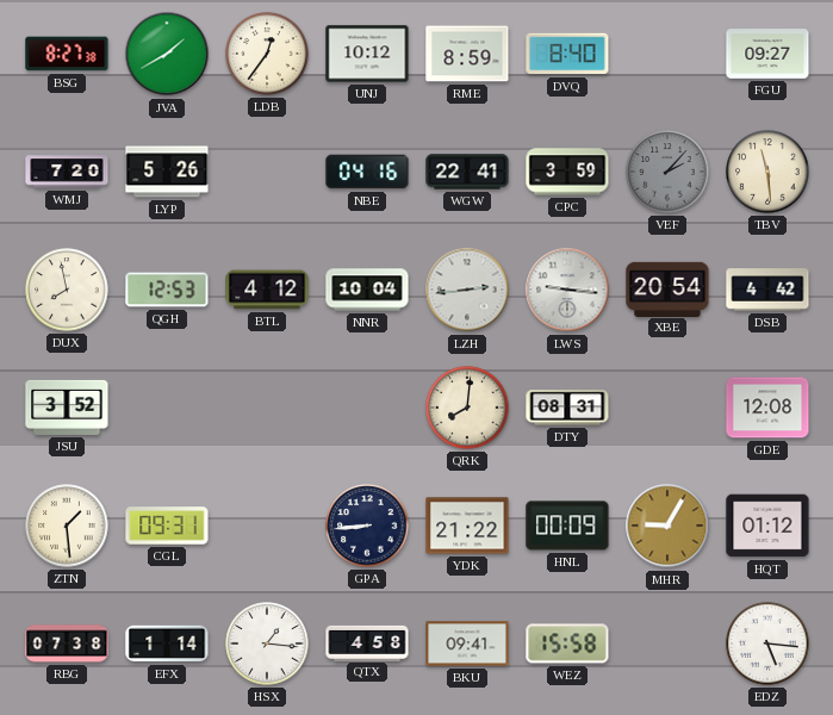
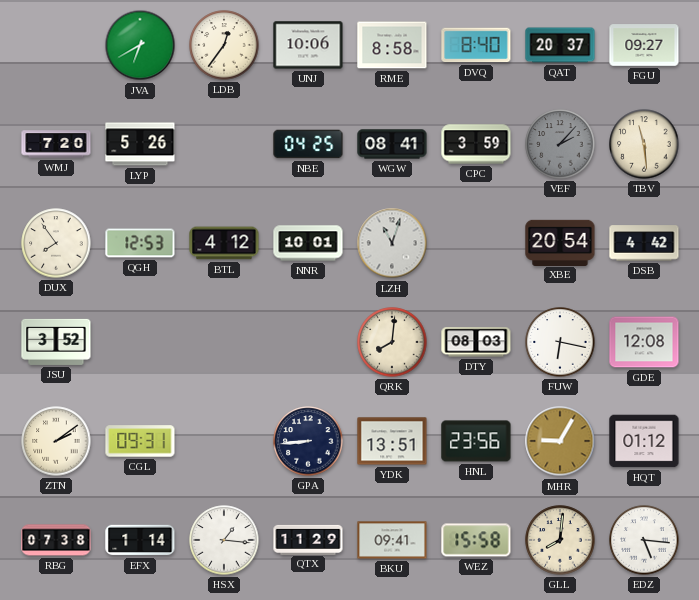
BSG: 8:27 -> none
JVA: 1:40 -> 6:40
UNJ: 10:12 -> 10:06
RME: 8:59 -> 8:58
QAT: none -> 20:37
NBE: 04:16 -> 04:25
WGW: 22:41 -> 08:41
DUX: 7:58 -> 7:54
NNR: 10:04 -> 10:01
LZH: 2:44 -> 11:03
LWS: 9:16 -> none
DTY: 08:31 -> 08:03
FUW: none -> 6:17
ZTN: 1:29 -> 2:09
YDK: 21:22 -> 13:51
HNL: 00:09 -> 23:56
QTX: 4:58 -> 11:29
GLL: none -> 8:01
